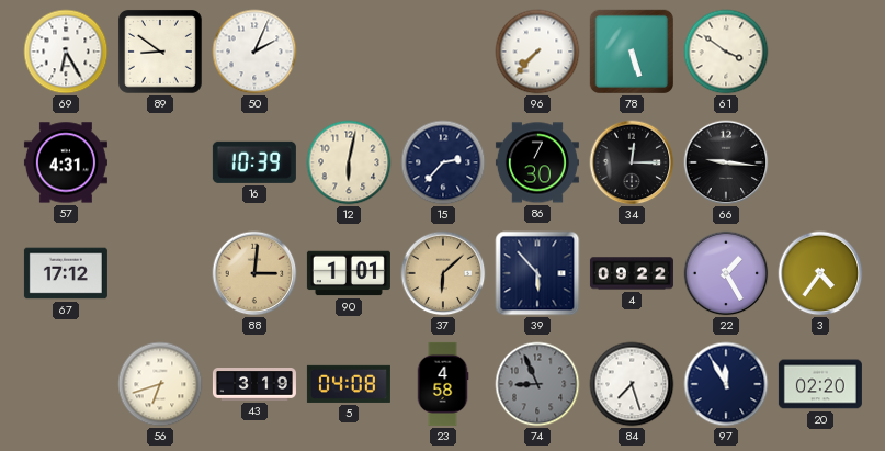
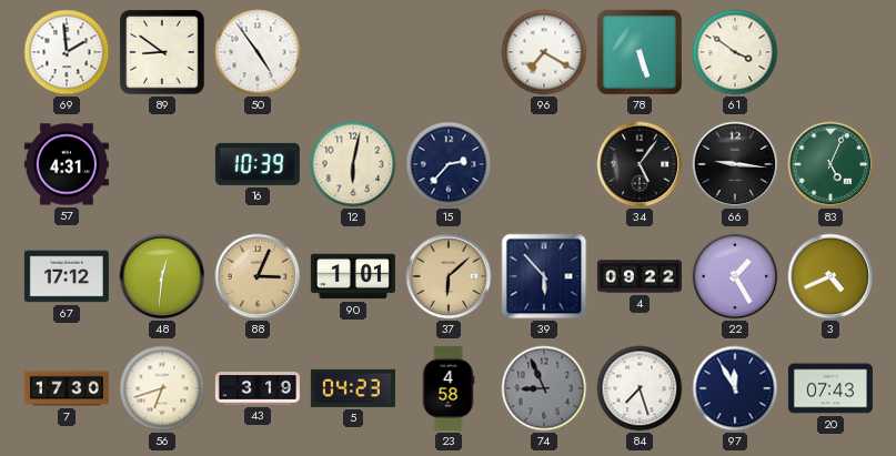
69: 6:25 -> 1:59
50: 2:04 -> 4:54
96: 7:37 -> 7:20
86: 7:30 -> none
34: 12:15 -> 5:06
83: none -> 5:04
48: none -> 12:31
88: 3:01 -> 3:04
3: 4:36 -> 4:41
7: none -> 17:30
5: 04:08 -> 04:23
20: 02:20 -> 07:43
